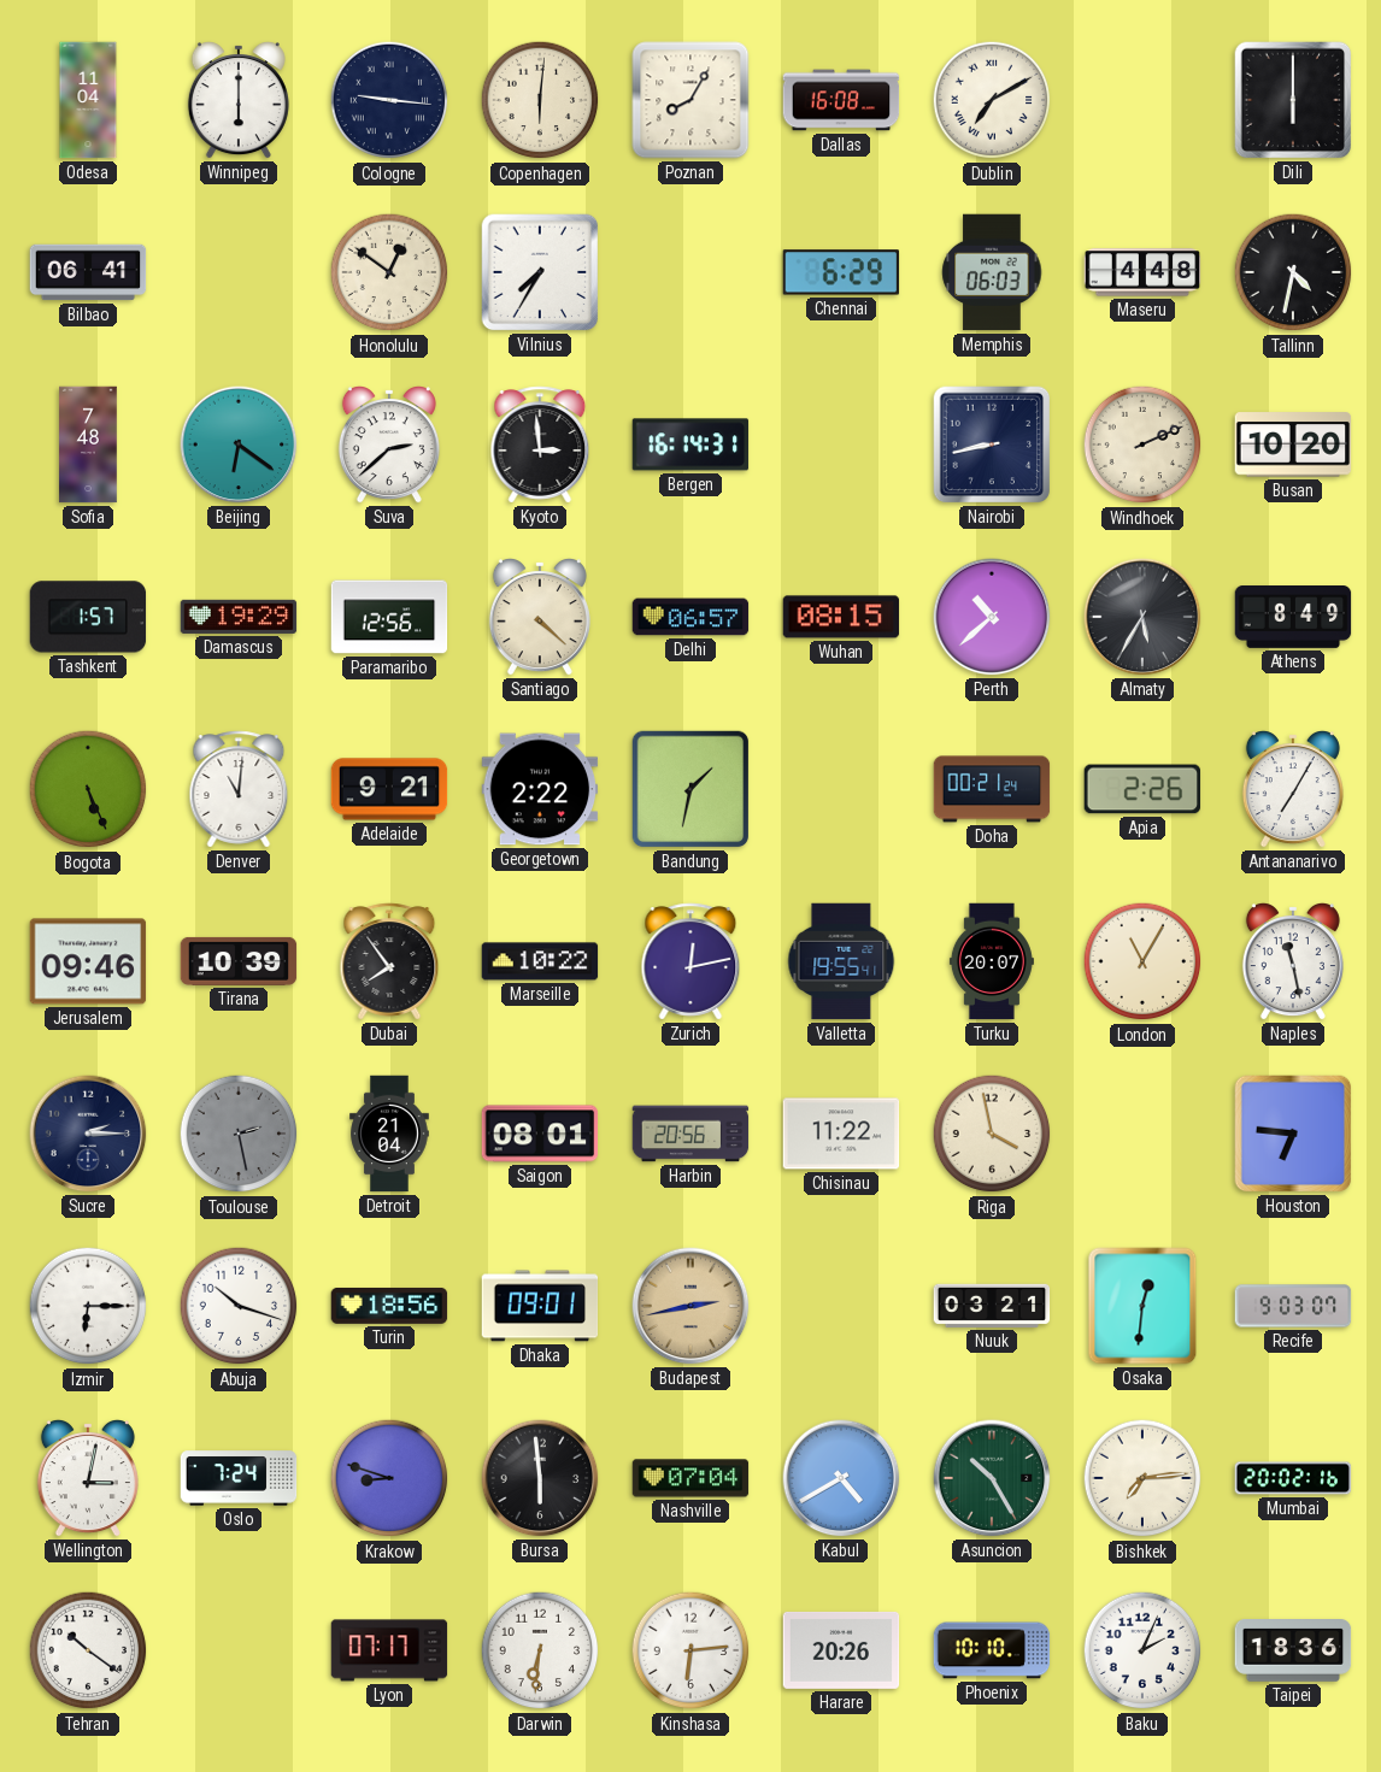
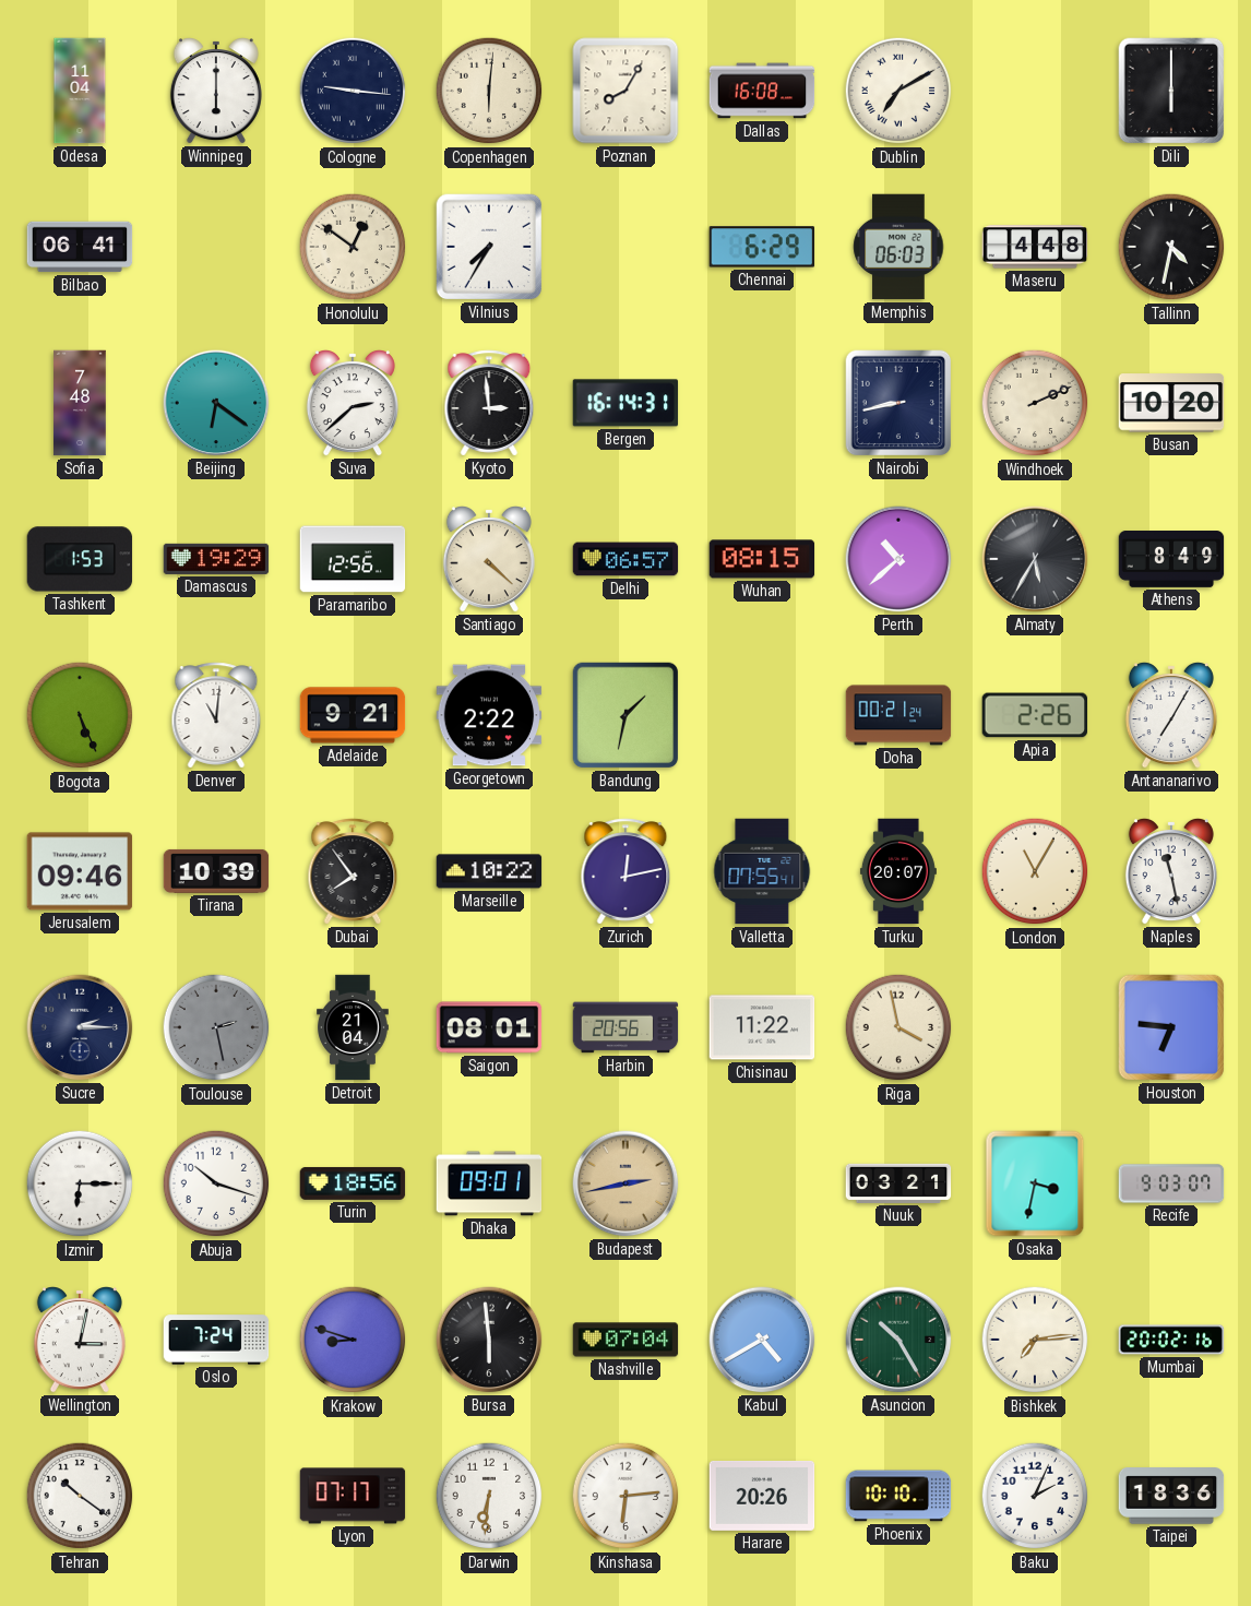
Tashkent: 1:57 -> 1:53
Valletta: 19:55 -> 07:55
Osaka: 12:31 -> 3:32
